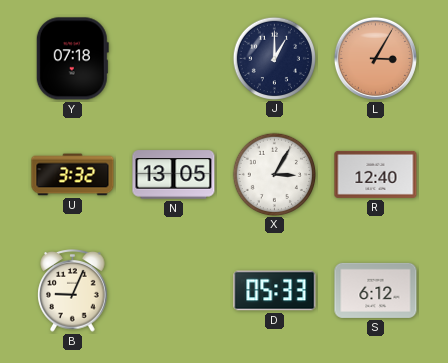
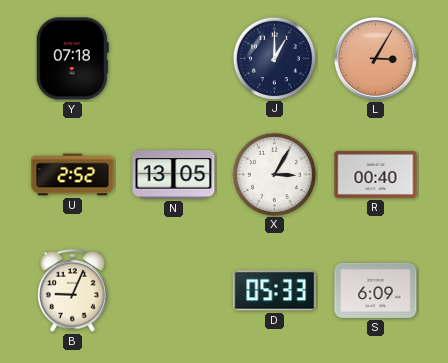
U: 3:32 -> 2:52
R: 12:40 -> 00:40
S: 6:12 -> 6:09
